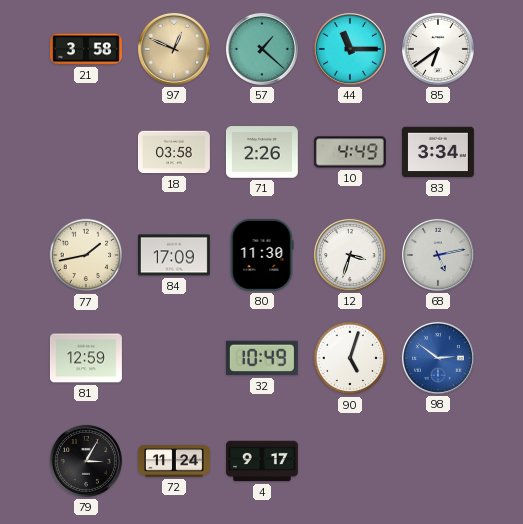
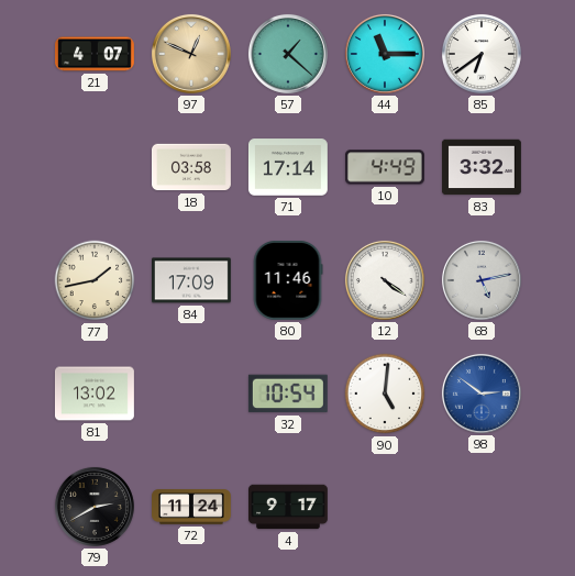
21: 3:58 -> 4:07
71: 2:26 -> 17:14
83: 3:34 -> 3:32
80: 11:30 -> 11:46
12: 3:33 -> 4:21
81: 12:59 -> 13:02
32: 10:49 -> 10:54
90: 5:03 -> 5:01
79: 3:05 -> 2:40
